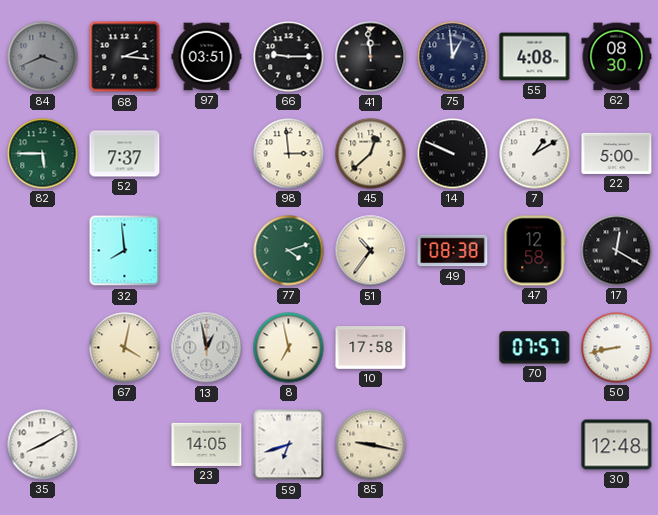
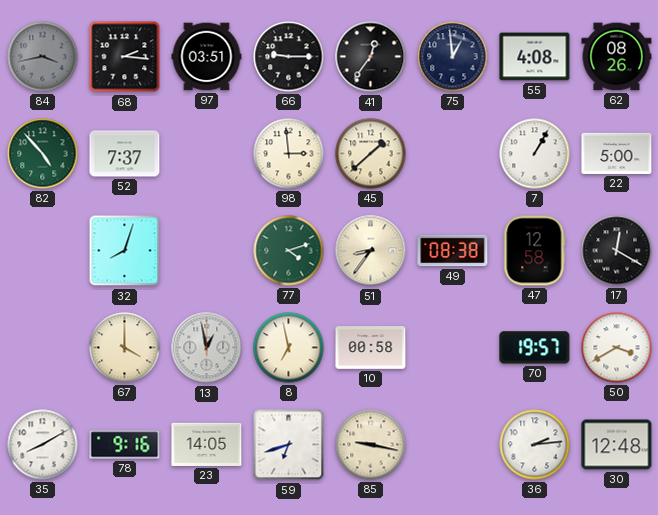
84: 3:41 -> 3:43
41: 11:59 -> 12:36
62: 08:30 -> 08:26
82: 5:45 -> 4:53
45: 12:38 -> 1:38
14: 9:49 -> none
7: 1:10 -> 1:05
32: 7:59 -> 8:03
51: 10:36 -> 8:36
67: 4:02 -> 4:00
10: 17:58 -> 00:58
70: 07:57 -> 19:57
50: 8:43 -> 3:40
78: none -> 9:16
36: none -> 2:14
